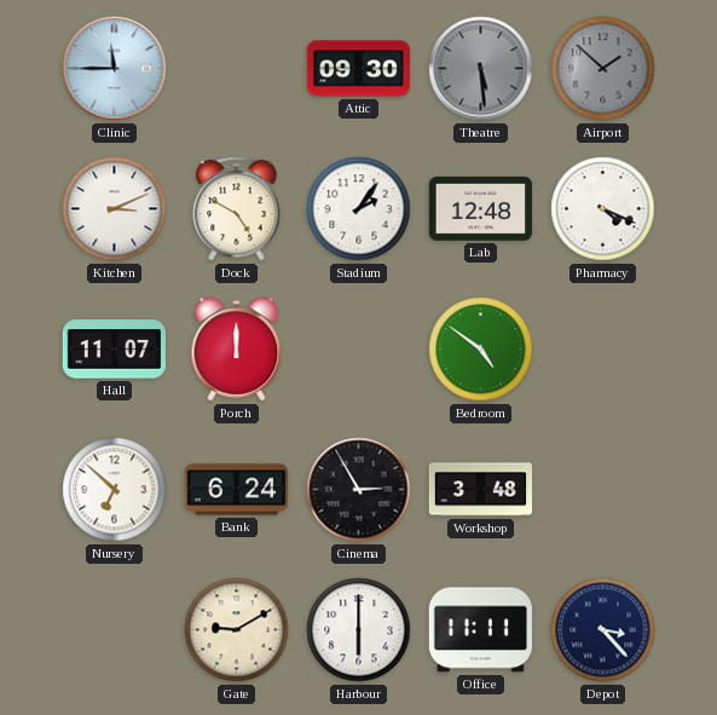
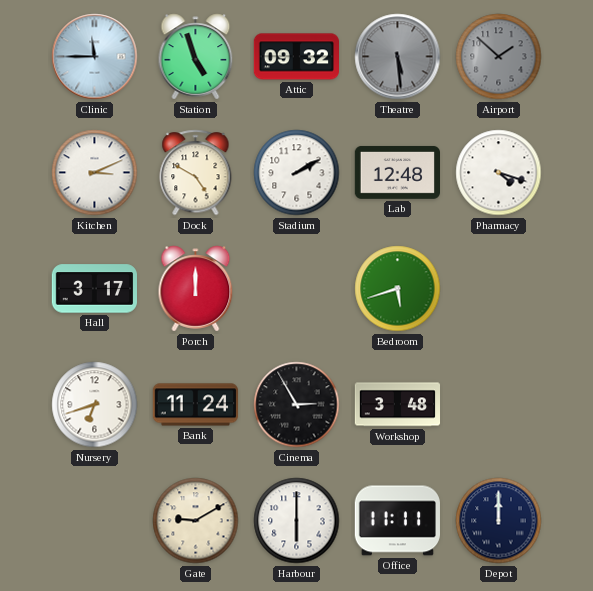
Station: none -> 4:57
Attic: 09:30 -> 09:32
Stadium: 2:06 -> 2:10
Pharmacy: 4:19 -> 4:18
Hall: 11:07 -> 3:17
Bedroom: 4:51 -> 5:42
Nursery: 6:52 -> 6:42
Bank: 6:24 -> 11:24
Depot: 3:23 -> 12:00
